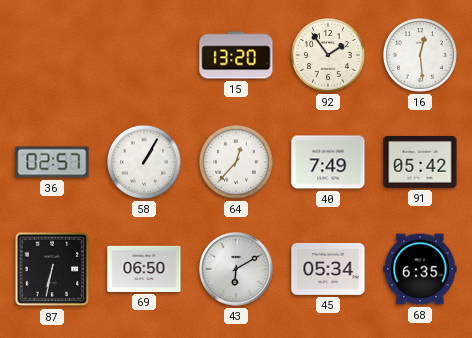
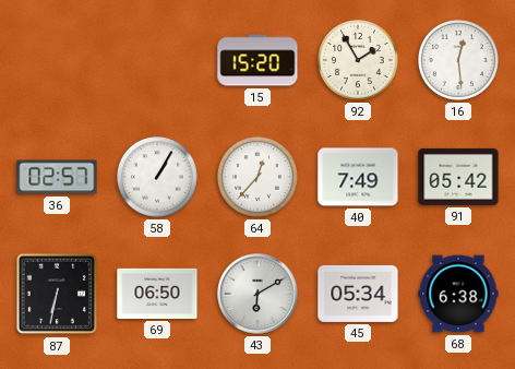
15: 13:20 -> 15:20
92: 1:54 -> 1:55
68: 6:35 -> 6:38
